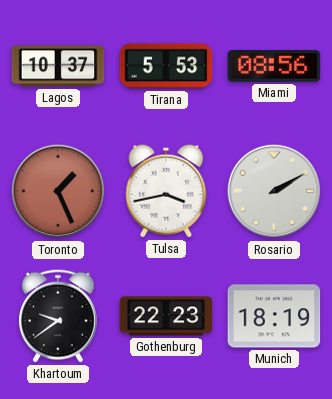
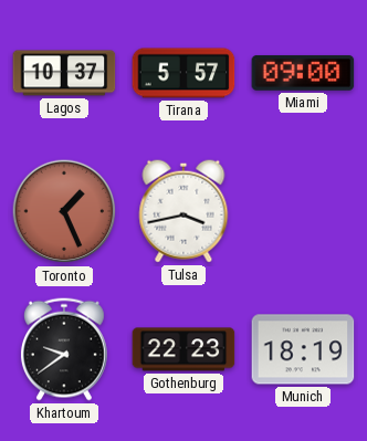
Tirana: 5:53 -> 5:57
Miami: 08:56 -> 09:00
Rosario: 2:10 -> none
